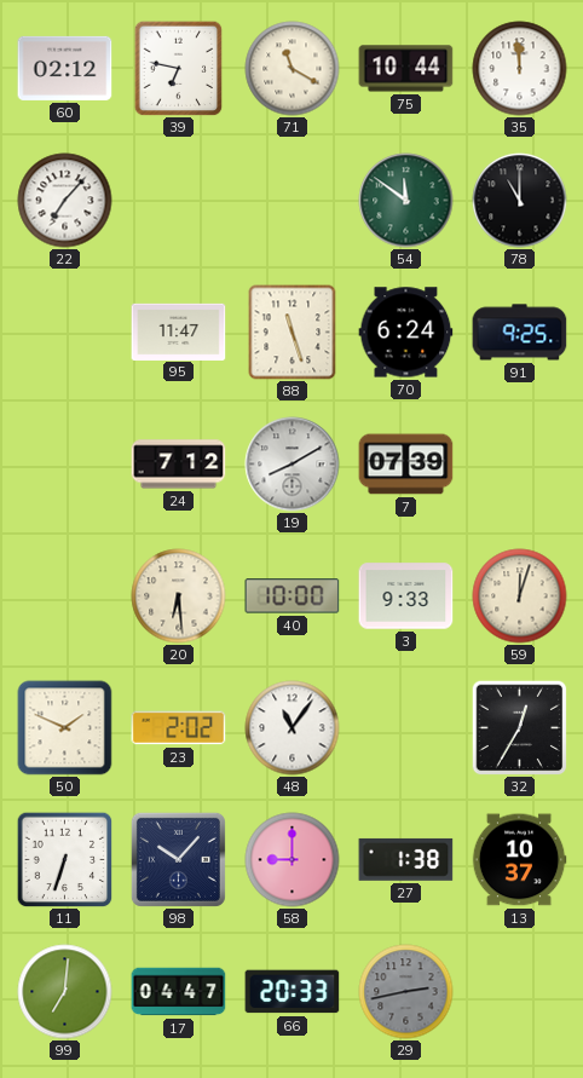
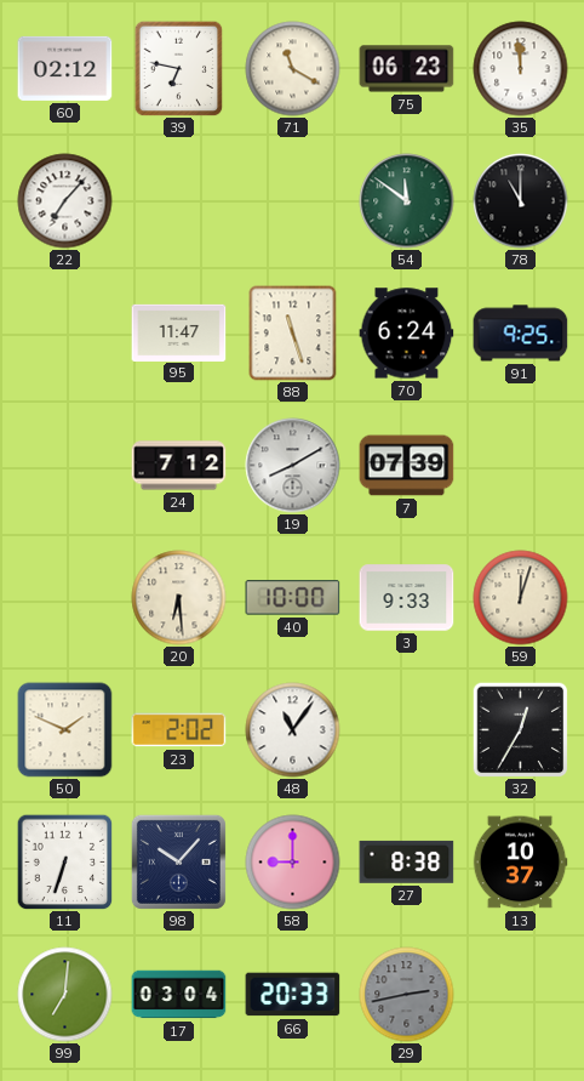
75: 10:44 -> 06:23
27: 1:38 -> 8:38
17: 04:47 -> 03:04
